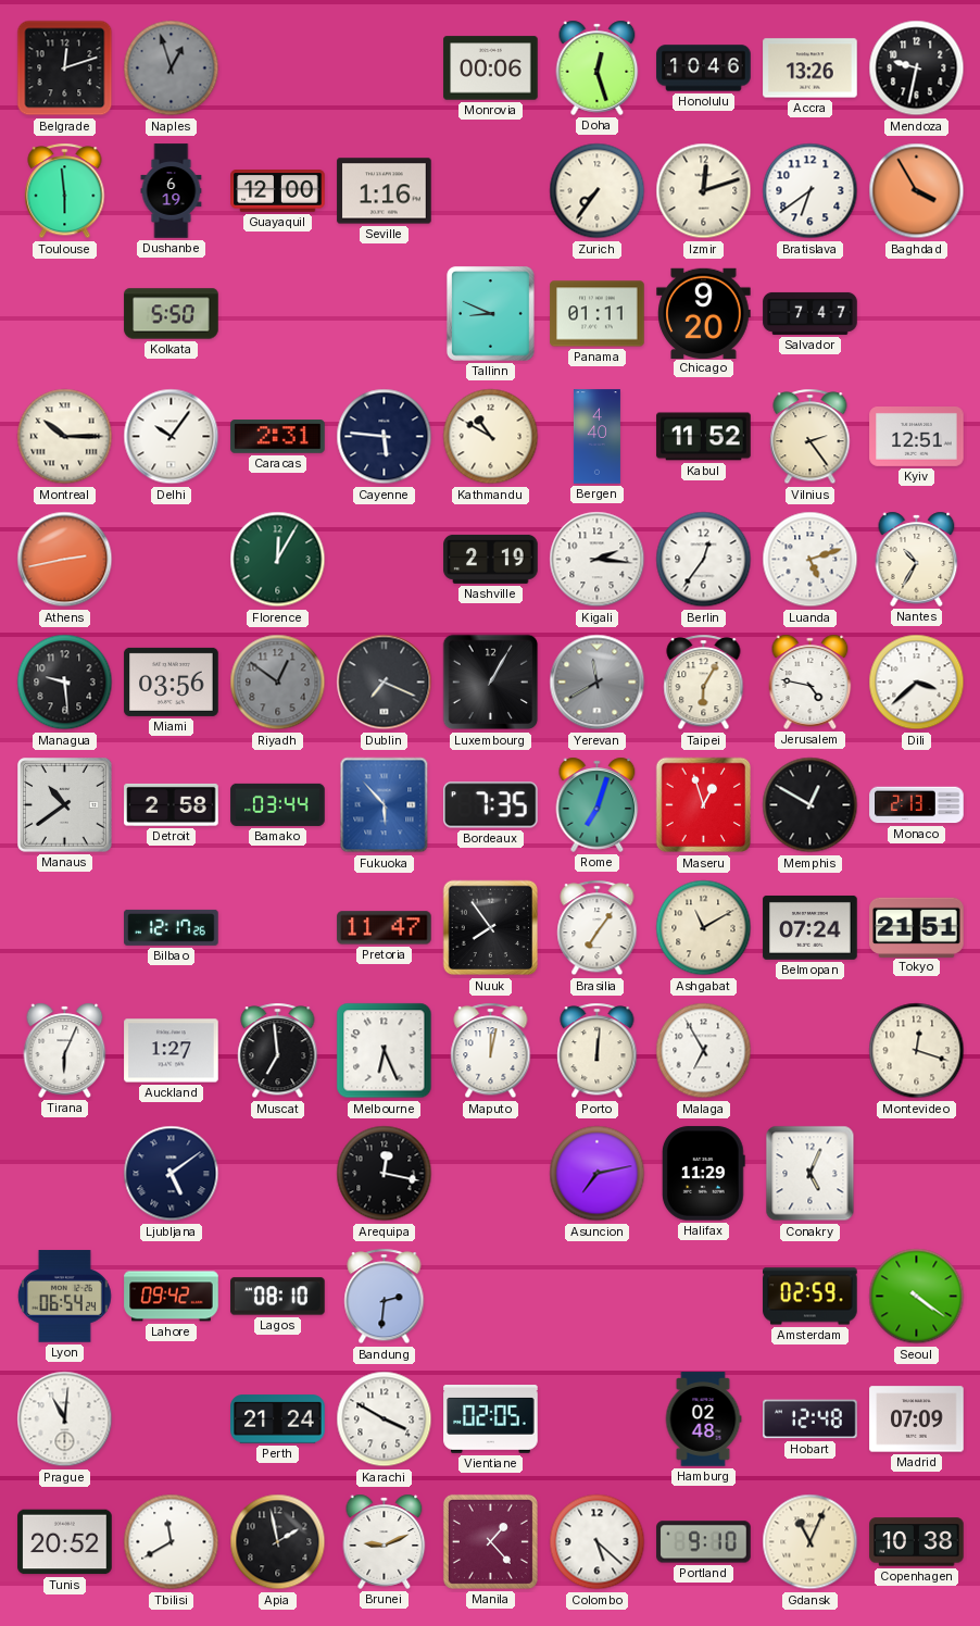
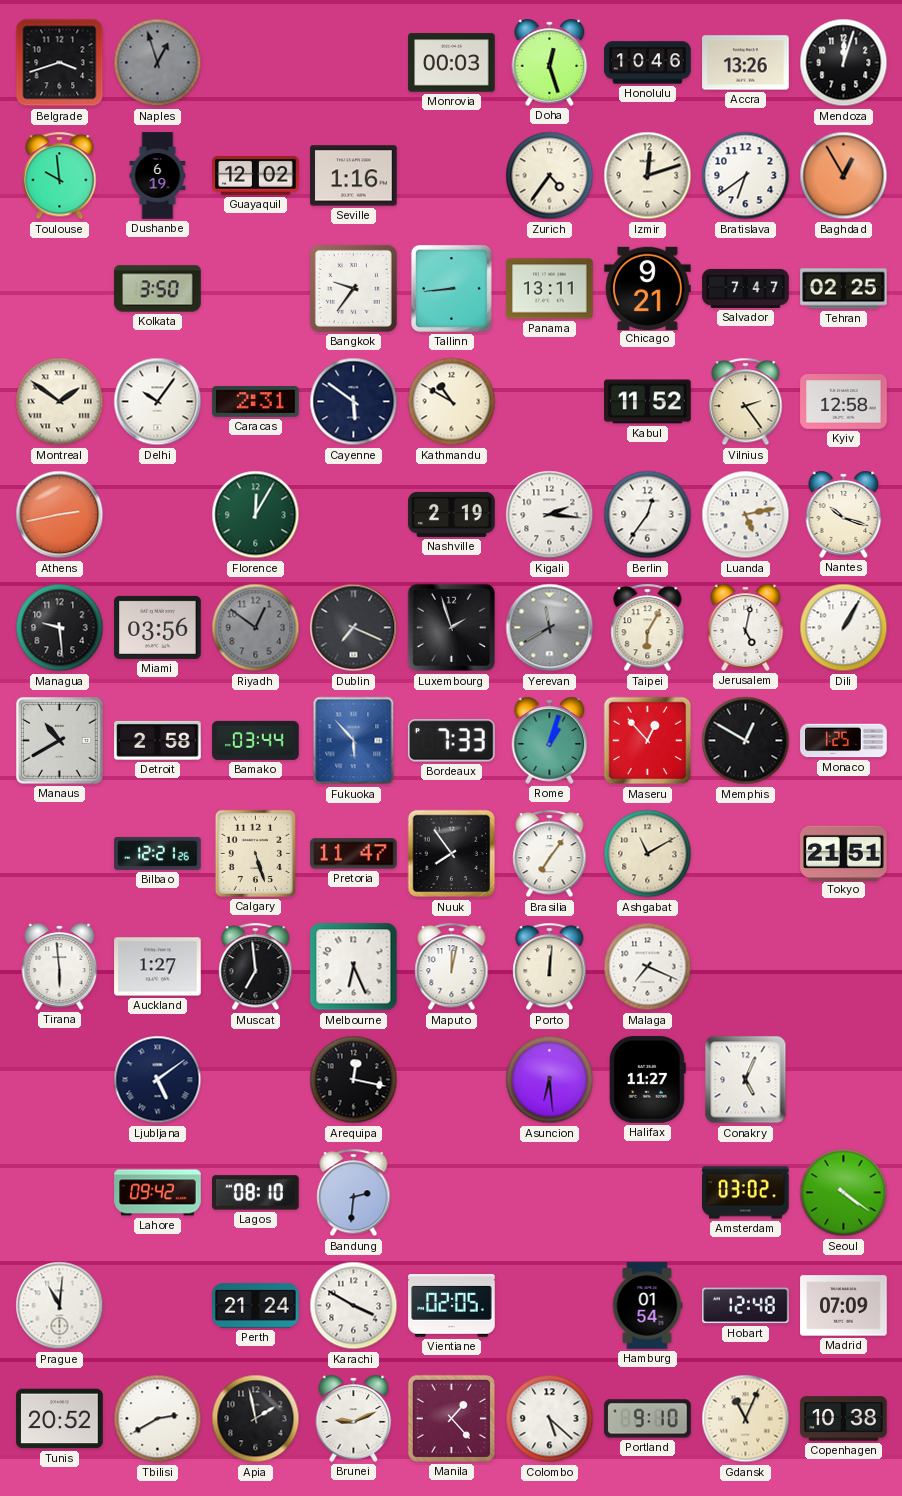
Belgrade: 12:12 -> 3:42
Monrovia: 00:06 -> 00:03
Mendoza: 9:32 -> 12:03
Toulouse: 5:59 -> 9:59
Guayaquil: 12:00 -> 12:02
Zurich: 7:36 -> 4:36
Baghdad: 3:55 -> 12:55
Kolkata: 5:50 -> 3:50
Bangkok: none -> 9:36
Tallinn: 8:49 -> 8:44
Panama: 01:11 -> 13:11
Chicago: 9:20 -> 9:21
Tehran: none -> 02:25
Montreal: 10:15 -> 1:51
Cayenne: 5:46 -> 5:51
Bergen: 4:40 -> none
Kyiv: 12:51 -> 12:58
Luanda: 5:12 -> 5:13
Nantes: 10:35 -> 10:18
Luxembourg: 1:05 -> 1:57
Jerusalem: 4:47 -> 5:02
Dili: 3:38 -> 1:05
Manaus: 10:39 -> 10:40
Bordeaux: 7:35 -> 7:33
Rome: 7:03 -> 1:03
Maseru: 12:57 -> 12:53
Monaco: 2:13 -> 1:25
Bilbao: 12:17 -> 12:21
Calgary: none -> 5:27
Belmopan: 07:24 -> none
Tirana: 6:04 -> 5:59
Malaga: 6:55 -> 7:19
Montevideo: 12:18 -> none
Asuncion: 7:13 -> 6:29
Halifax: 11:29 -> 11:27
Lyon: 06:54 -> none
Amsterdam: 02:59 -> 03:02
Hamburg: 02:48 -> 01:54
Tbilisi: 11:40 -> 2:40
